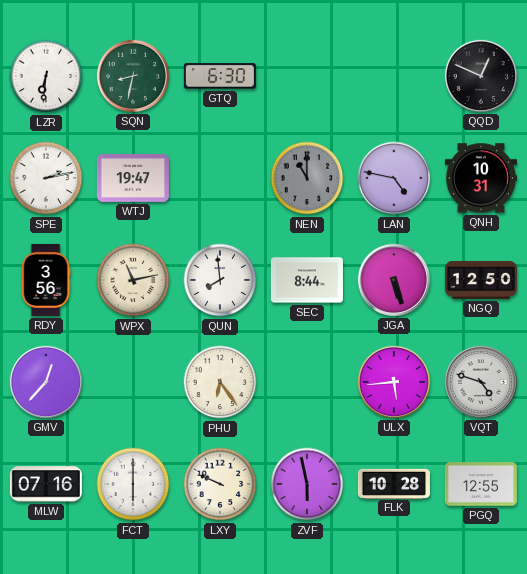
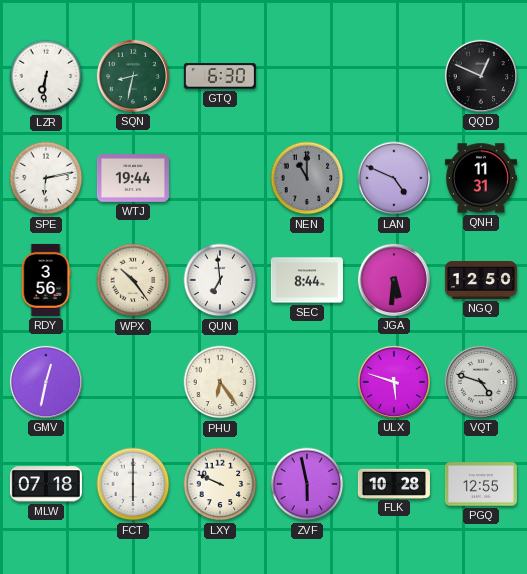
SPE: 2:13 -> 6:13
WTJ: 19:47 -> 19:44
LAN: 4:47 -> 4:49
QNH: 10:31 -> 11:31
WPX: 11:13 -> 10:24
QUN: 7:59 -> 6:59
JGA: 5:27 -> 5:31
GMV: 12:37 -> 12:32
ULX: 5:44 -> 5:48
MLW: 07:16 -> 07:18
